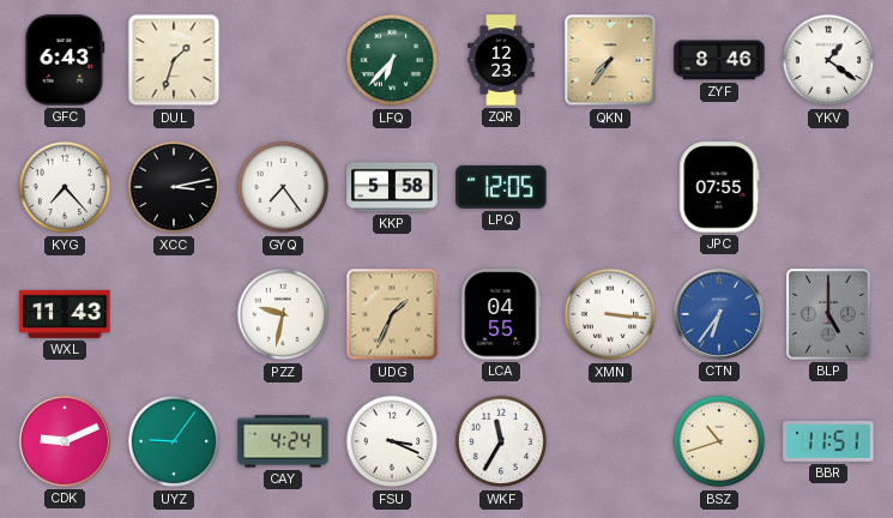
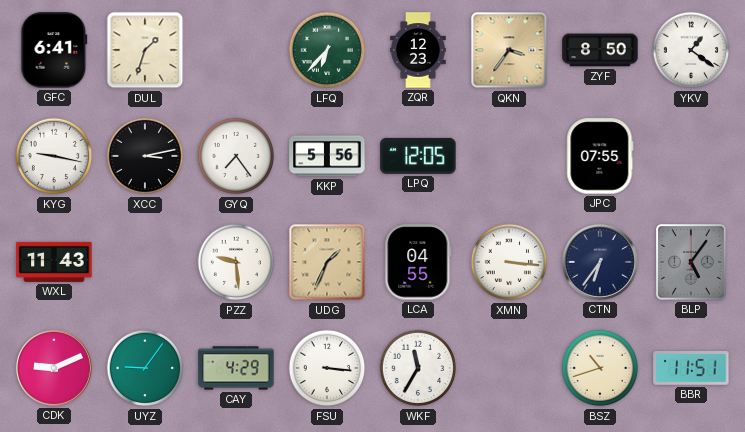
GFC: 6:43 -> 6:41
QKN: 7:36 -> 3:36
ZYF: 8:46 -> 8:50
KYG: 7:23 -> 9:17
KKP: 5:58 -> 5:56
PZZ: 9:32 -> 9:29
CTN dial: blue -> navy
BLP: 5:00 -> 5:06
CAY: 4:24 -> 4:29
FSU: 3:19 -> 3:16
